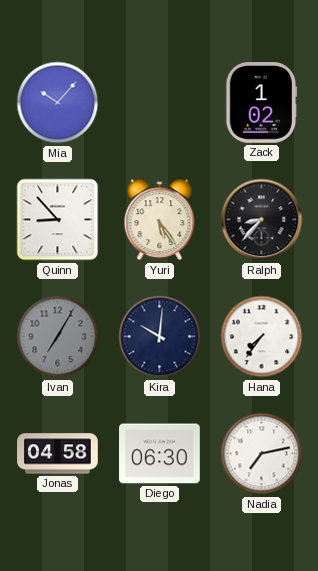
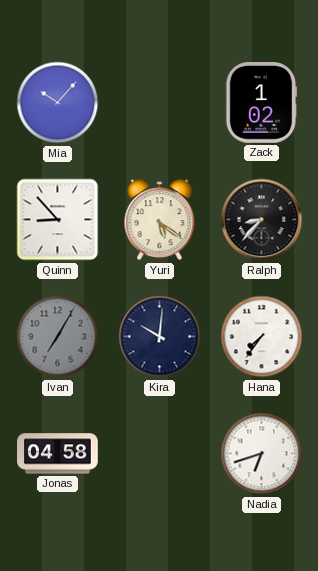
Yuri: 5:24 -> 5:21
Diego: 06:30 -> none
Nadia: 7:13 -> 6:42
